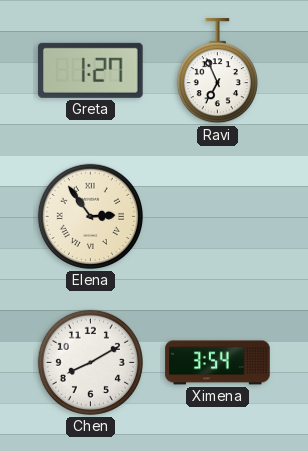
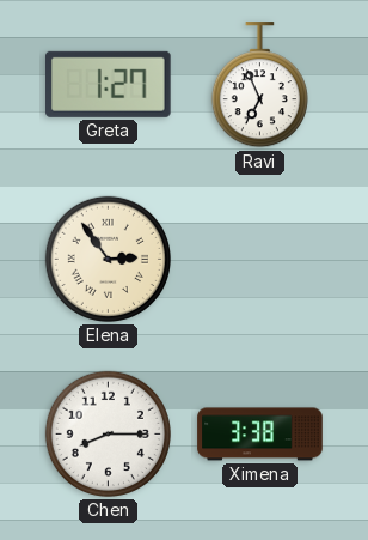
Chen: 8:10 -> 8:15
Ximena: 3:54 -> 3:38
